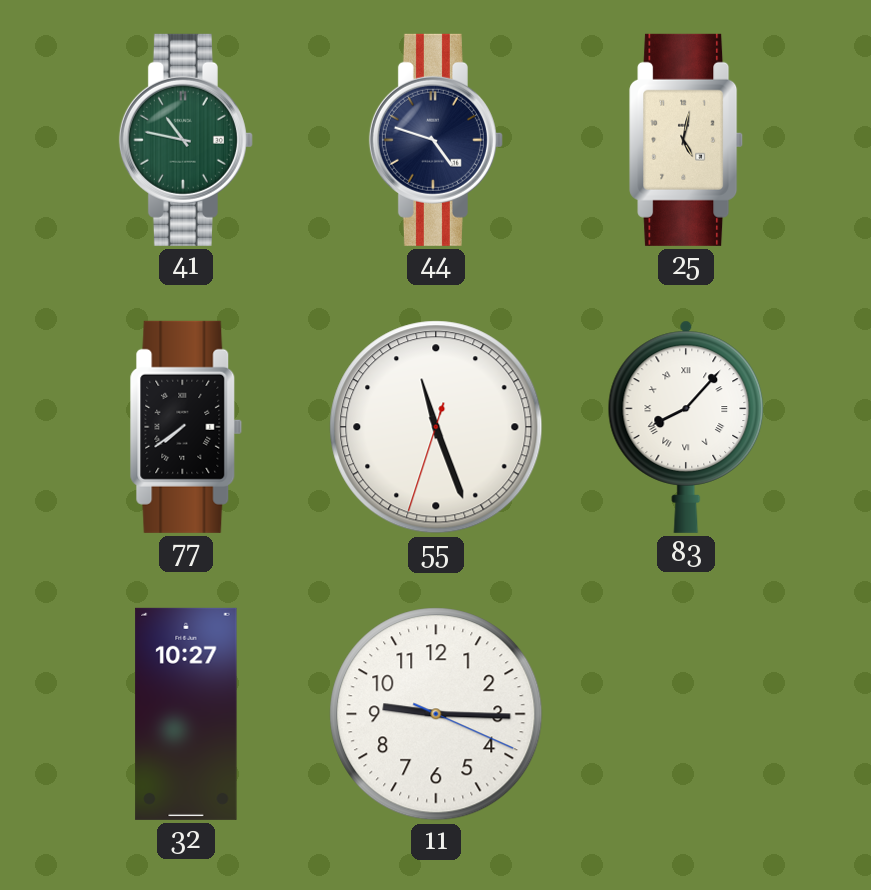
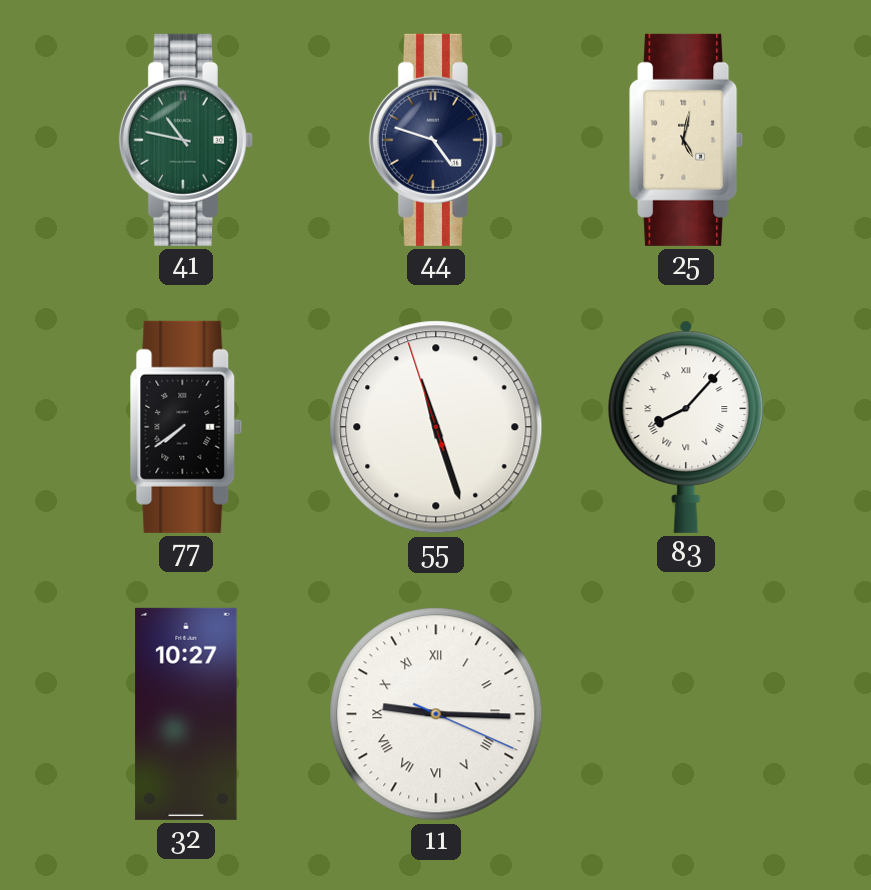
55: 11:26:33 -> 11:26:57
11 numerals: Arabic -> Roman
